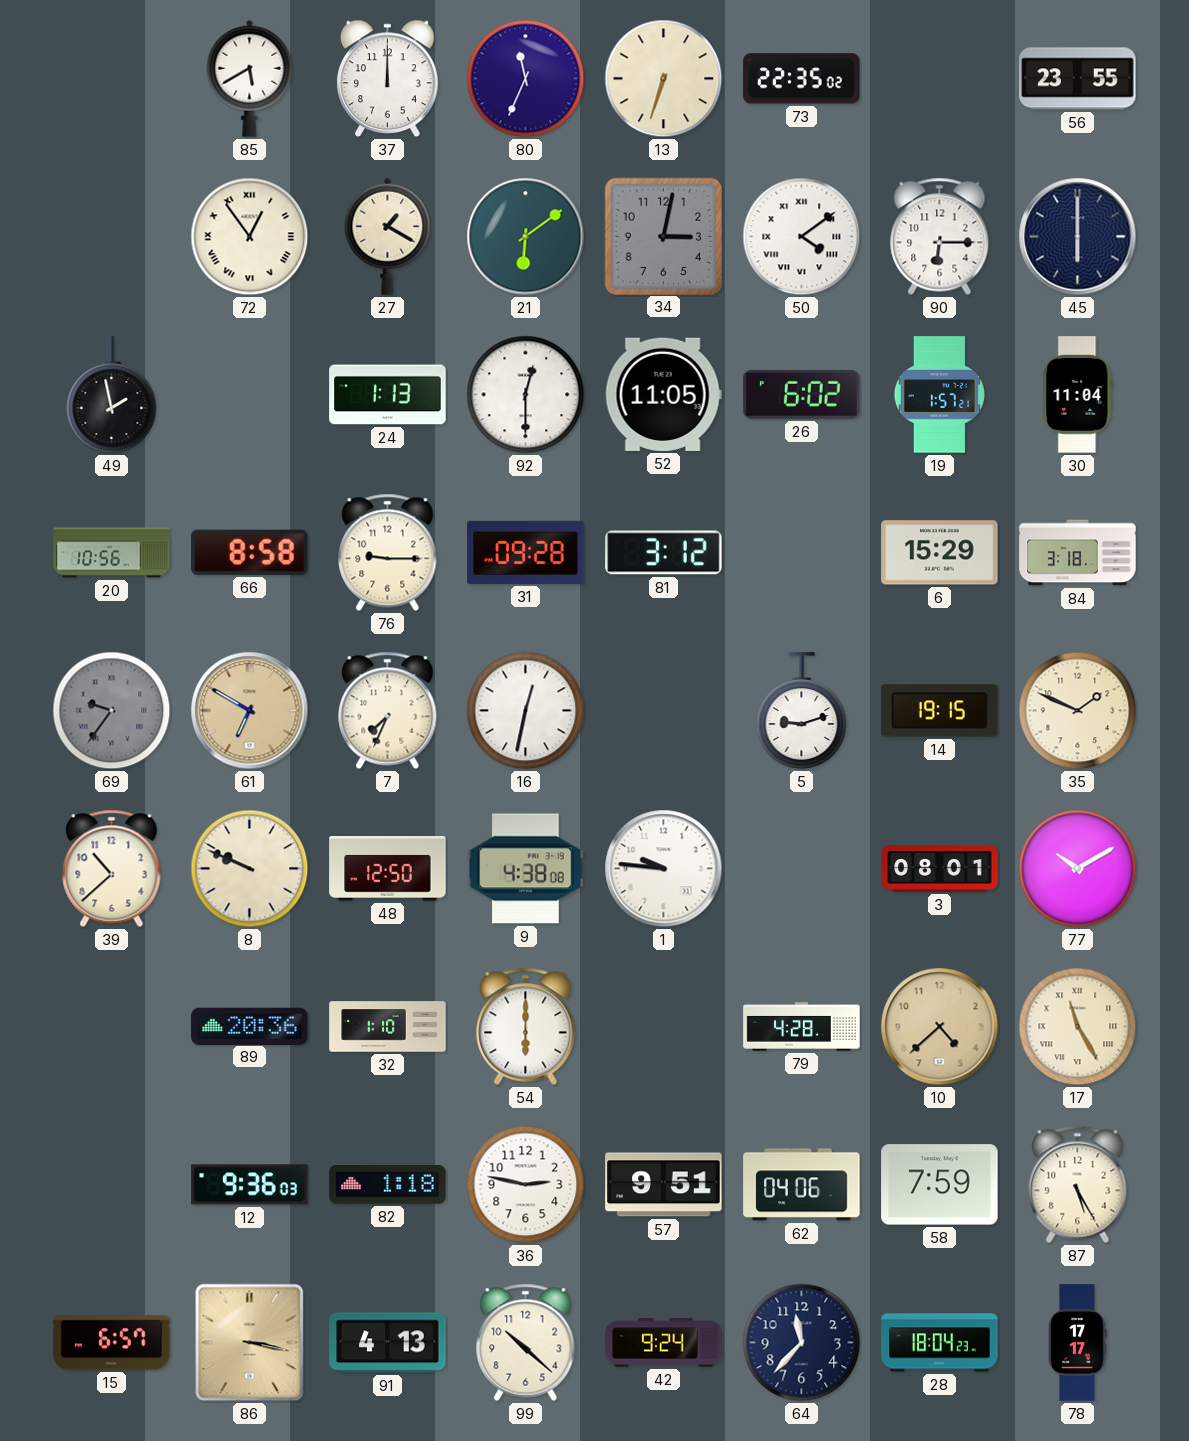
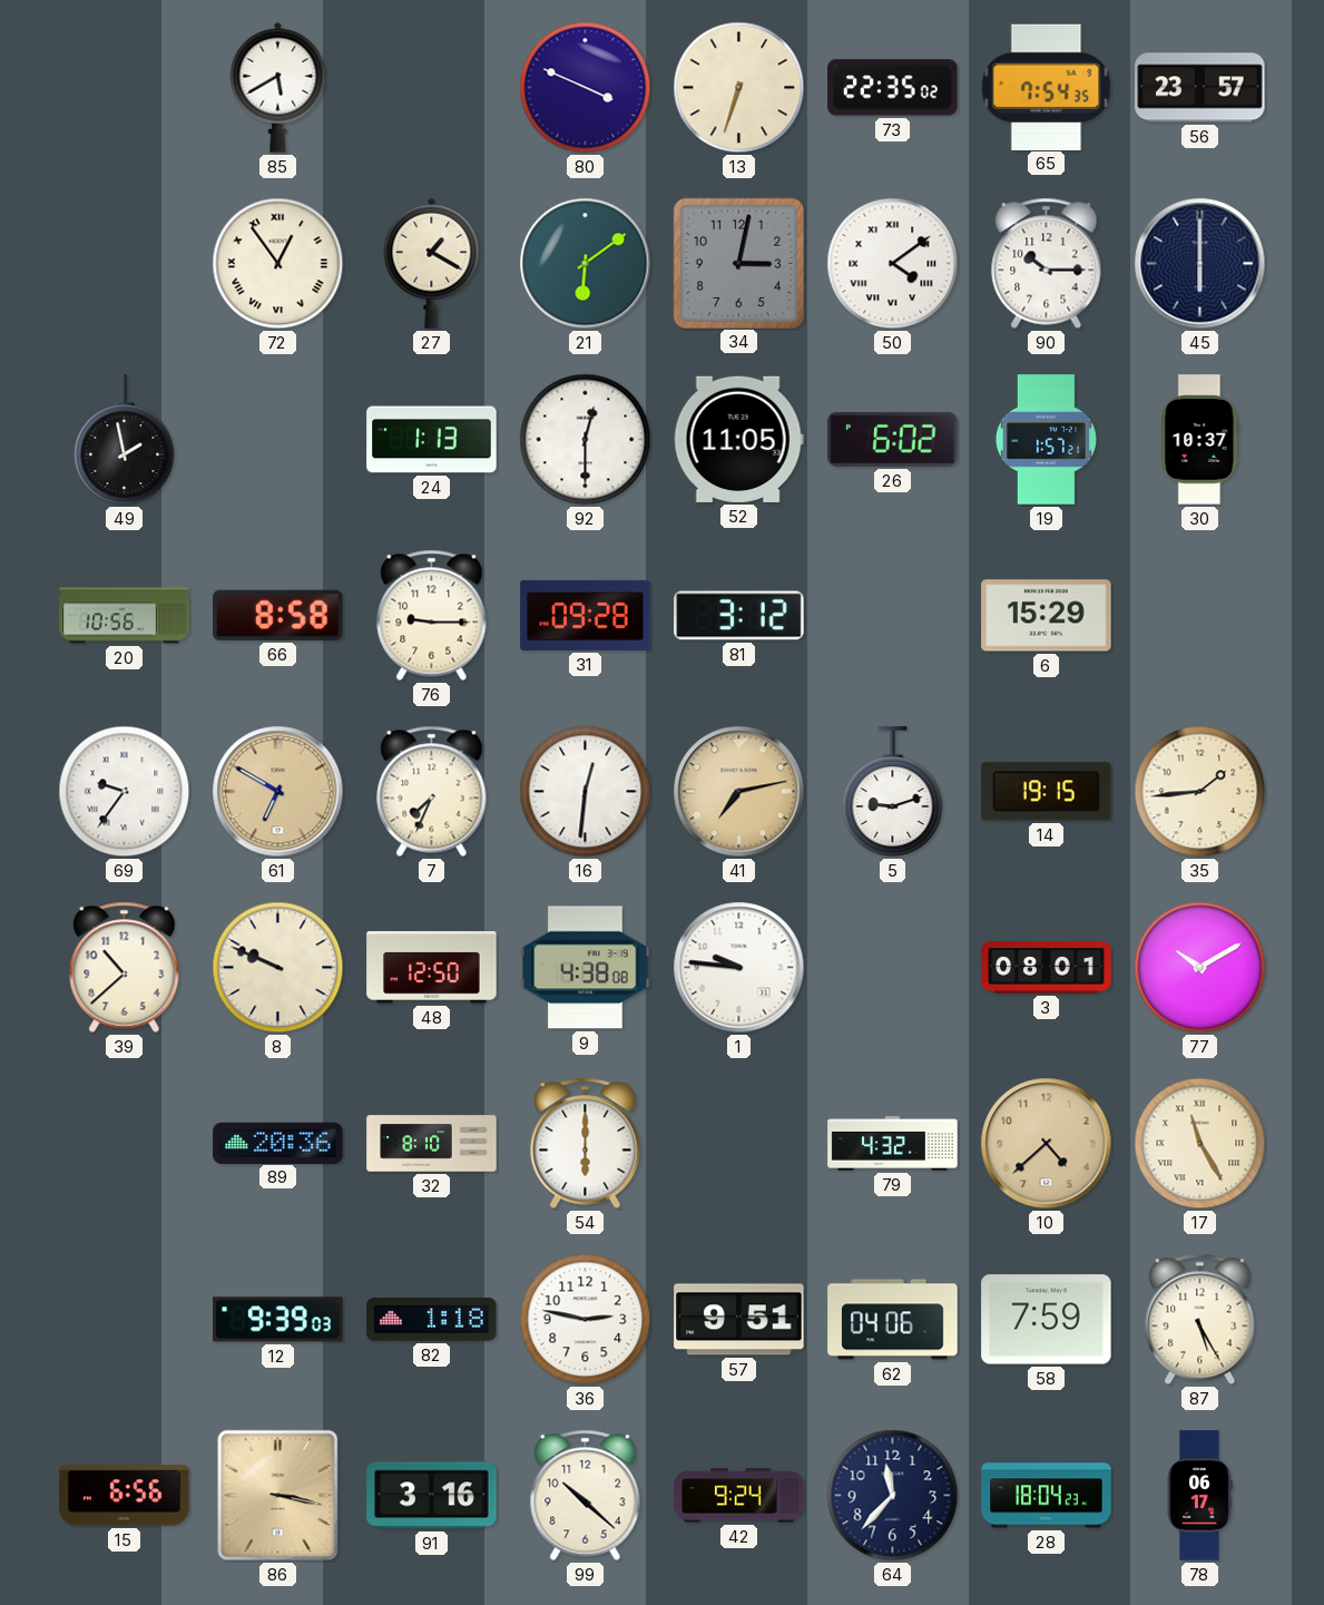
37: 12:00 -> none
80: 11:34 -> 3:49
65: none -> 7:54
56: 23:55 -> 23:57
90: 6:15 -> 10:15
30: 11:04 -> 10:37
84: 3:18 -> none
69 dial: grey -> white
16: 12:32 -> 12:31
41: none -> 7:13
35: 1:49 -> 1:44
32: 1:10 -> 8:10
79: 4:28 -> 4:32
12: 9:36 -> 9:39
15: 6:57 -> 6:56
91: 4:13 -> 3:16
78: 17:17 -> 06:17
